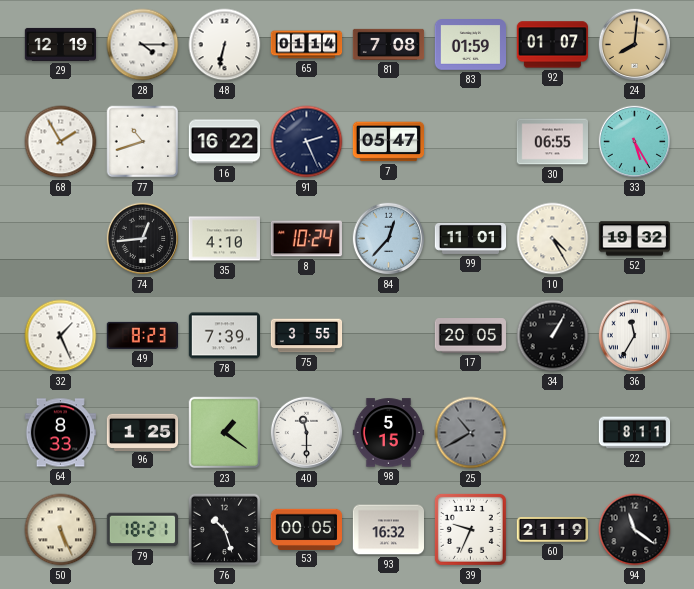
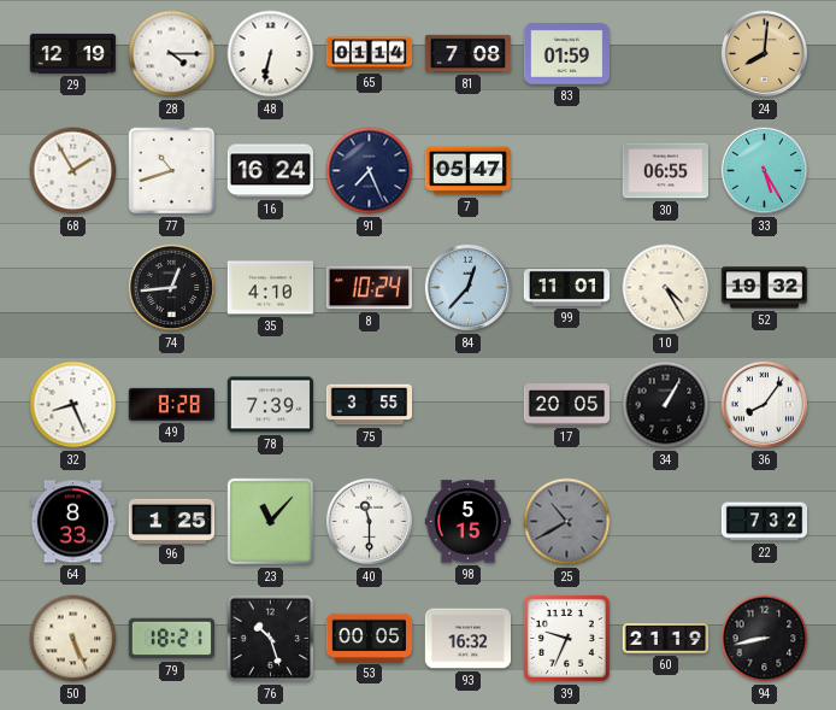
92: 01:07 -> none
16: 16:22 -> 16:24
91: 2:26 -> 7:26
32: 1:26 -> 8:26
49: 8:23 -> 8:28
36: 11:35 -> 8:06
23: 1:21 -> 11:07
22: 8:11 -> 7:32
94: 11:21 -> 8:43
